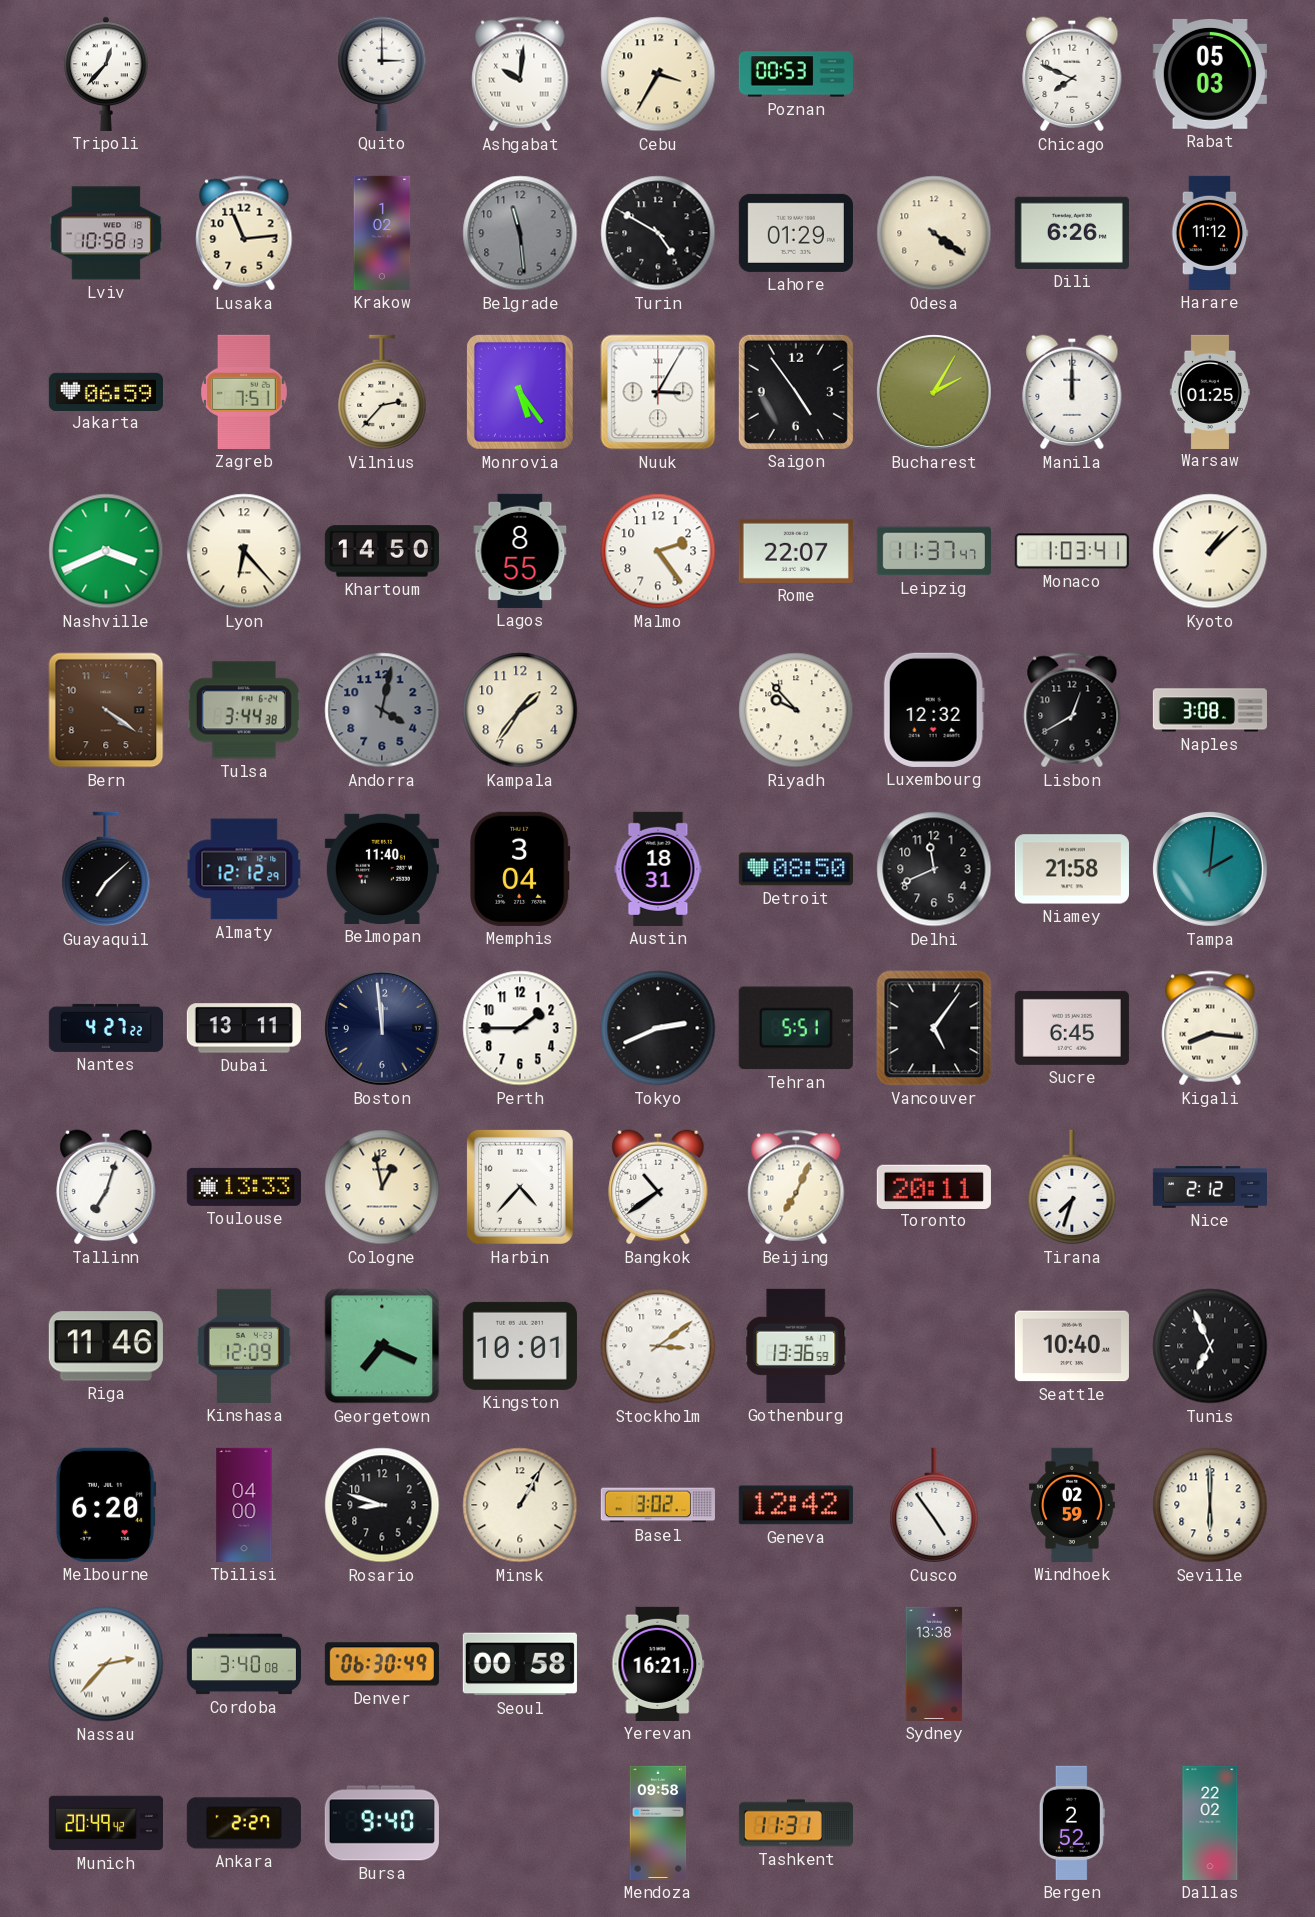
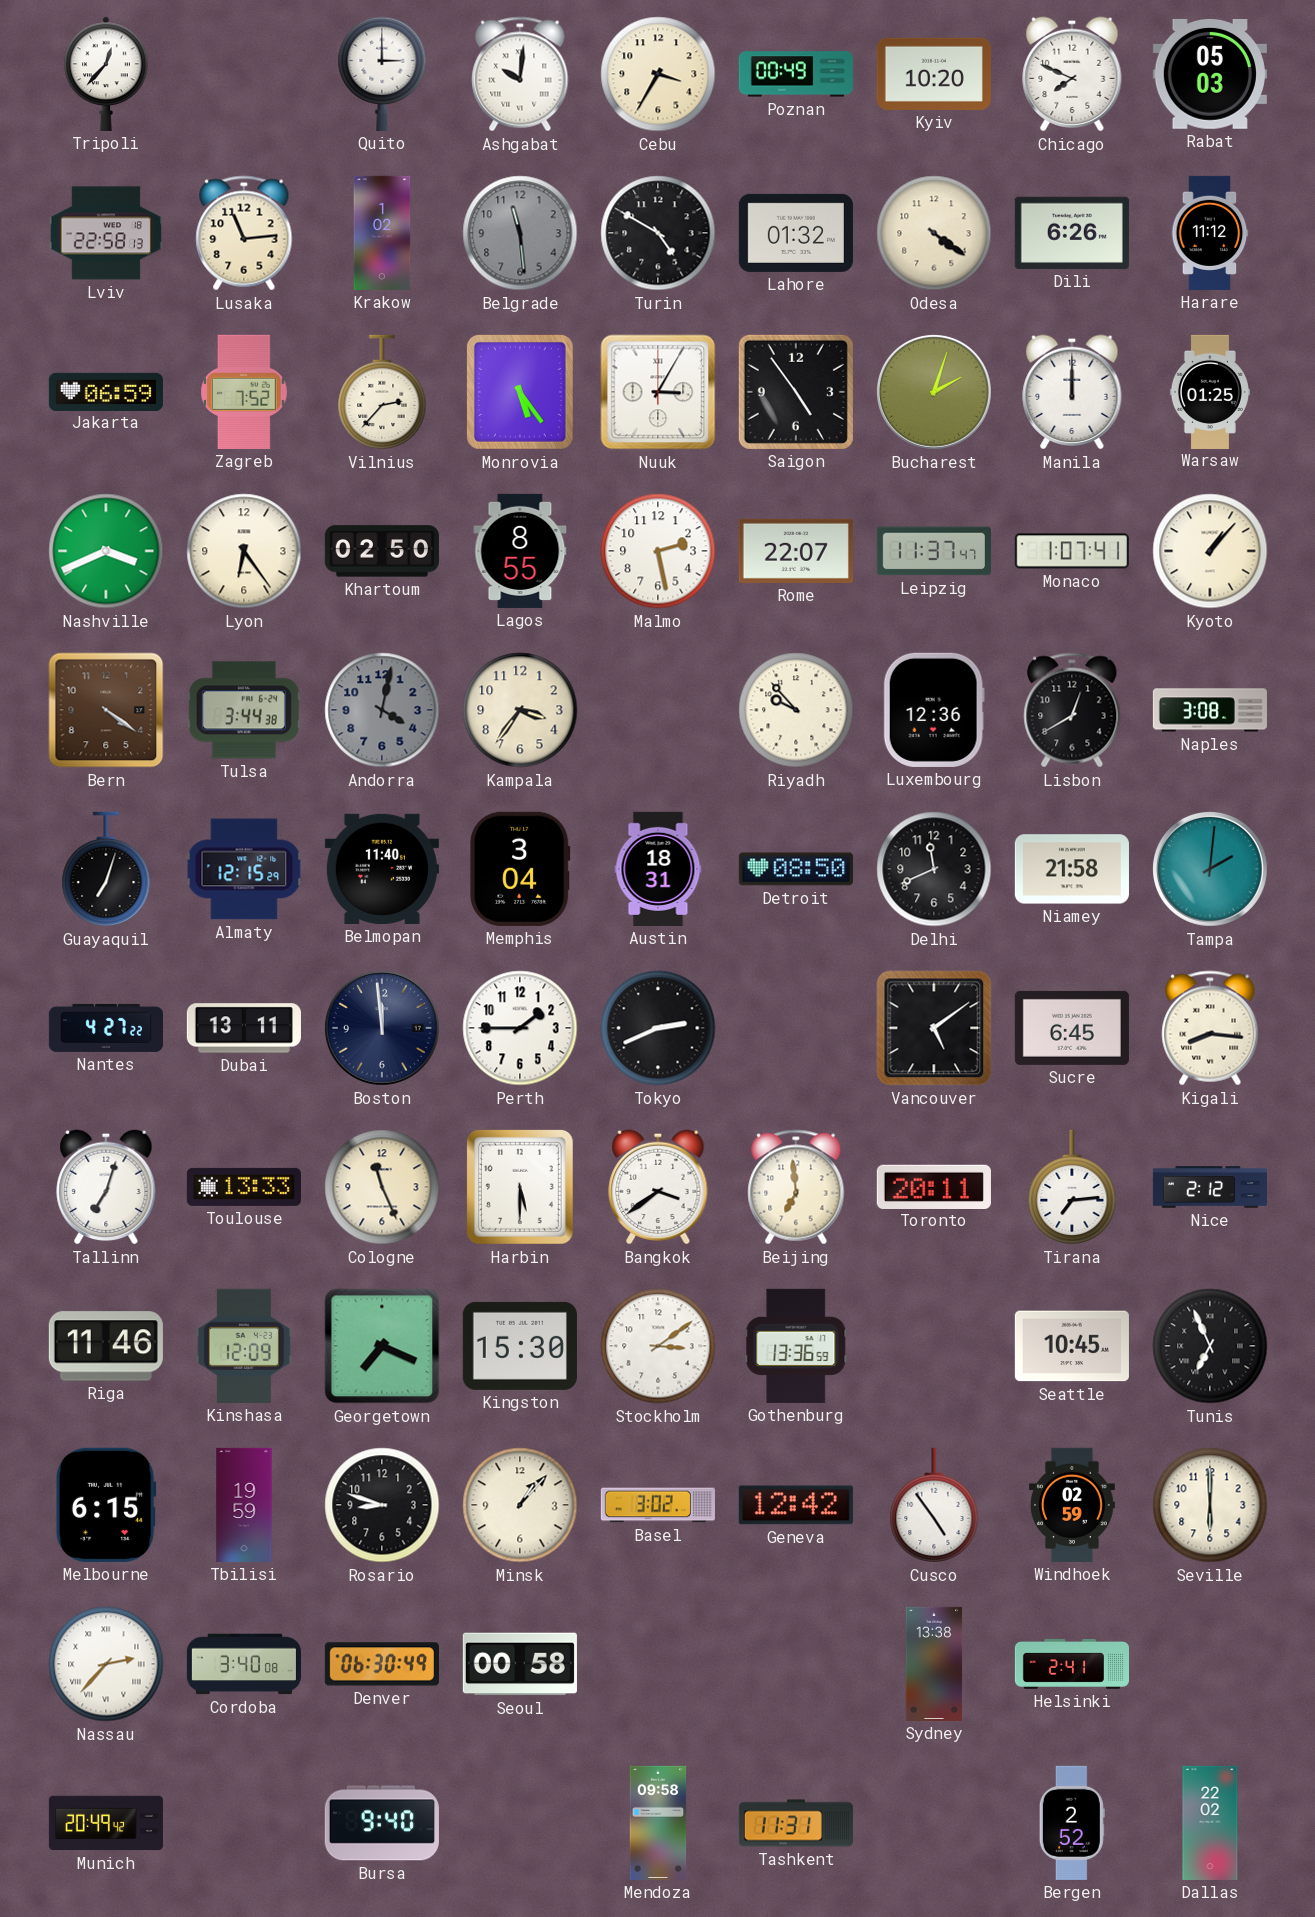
Poznan: 00:53 -> 00:49
Kyiv: none -> 10:20
Lviv: 10:58 -> 22:58
Lahore: 01:29 -> 01:32
Zagreb: 7:51 -> 7:52
Bucharest: 2:05 -> 2:03
Lyon: 6:23 -> 6:24
Khartoum: 14:50 -> 02:50
Malmo: 2:24 -> 2:28
Monaco: 1:03 -> 1:07
Kyoto: 1:08 -> 1:07
Kampala: 1:36 -> 3:36
Luxembourg: 12:32 -> 12:36
Guayaquil: 7:08 -> 7:03
Almaty: 12:12 -> 12:15
Tehran: 5:51 -> none
Vancouver: 5:06 -> 5:09
Cologne: 12:58 -> 11:26
Harbin: 4:37 -> 5:30
Bangkok: 10:39 -> 3:39
Beijing: 7:04 -> 6:59
Tirana: 7:33 -> 7:14
Kingston: 10:01 -> 15:30
Seattle: 10:40 -> 10:45
Melbourne: 6:20 -> 6:15
Tbilisi: 04:00 -> 19:59
Minsk: 1:05 -> 1:07
Yerevan: 16:21 -> none
Helsinki: none -> 2:41
Ankara: 2:27 -> none
